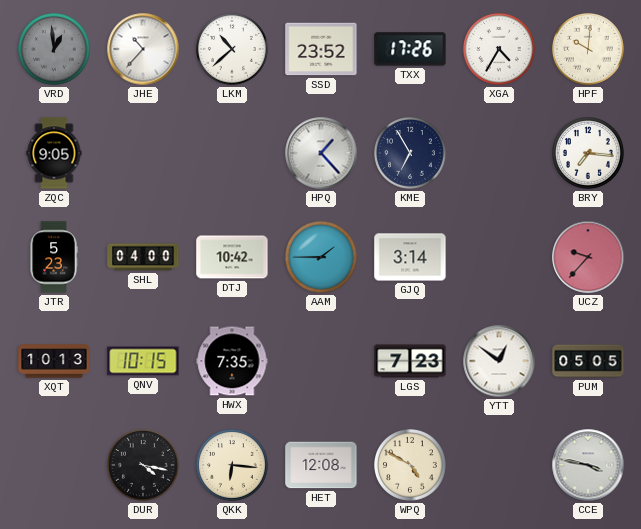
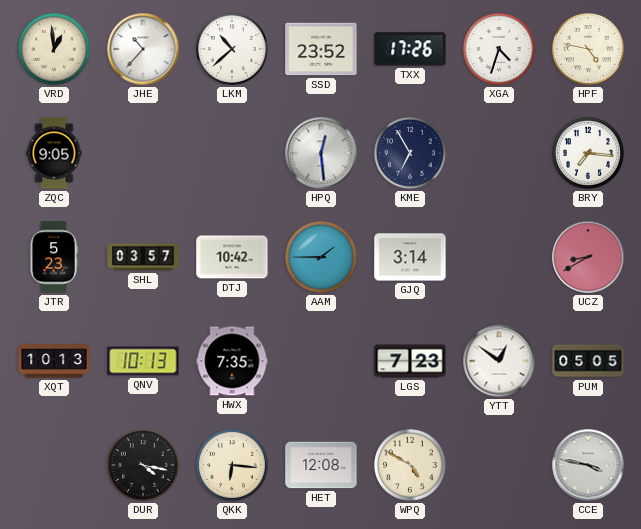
VRD dial: grey -> cream
XGA: 4:35 -> 4:33
HPF: 10:01 -> 4:47
HPQ: 1:23 -> 12:29
SHL: 04:00 -> 03:57
UCZ: 9:37 -> 8:40
QNV: 10:15 -> 10:13
